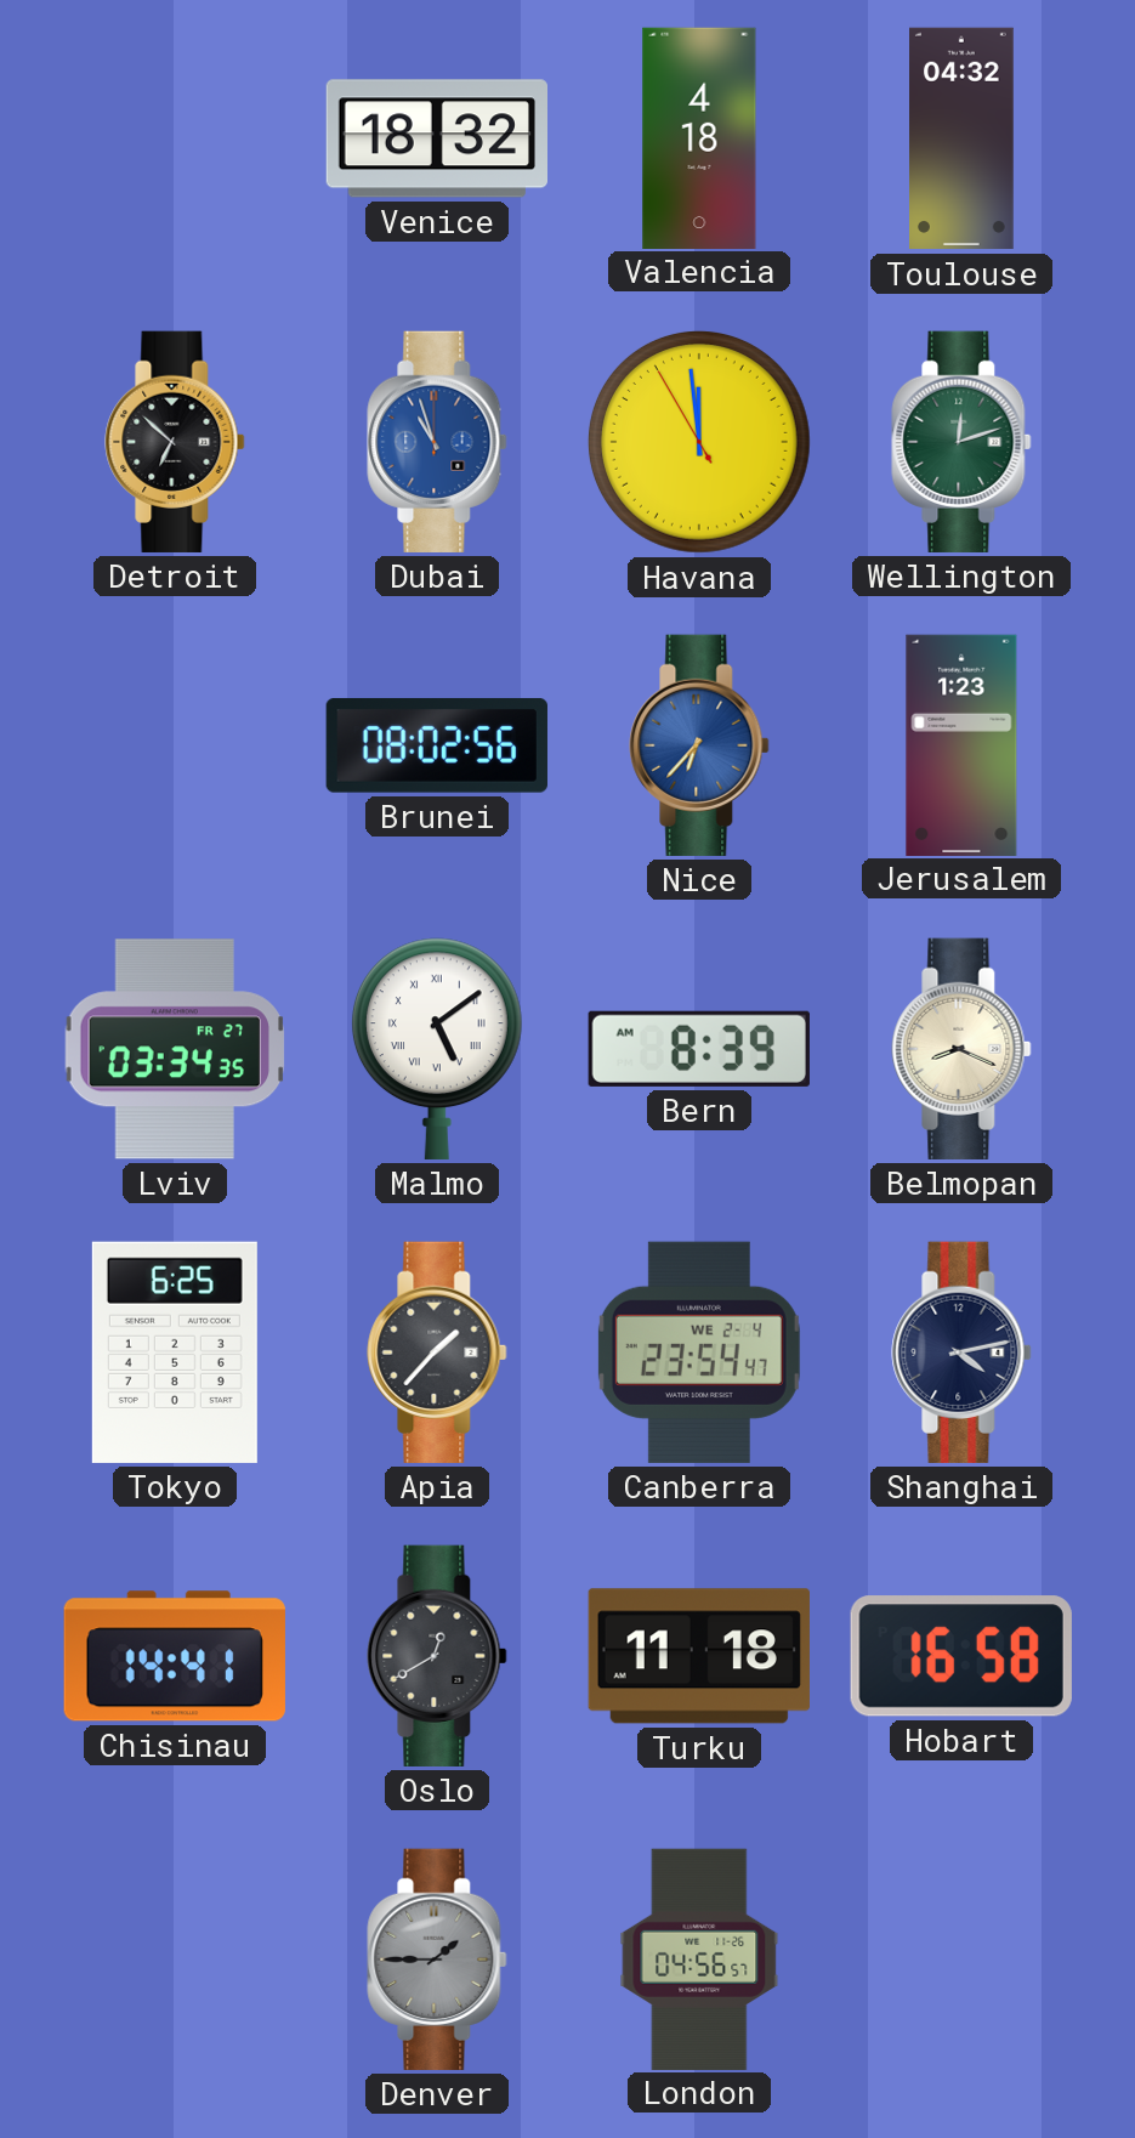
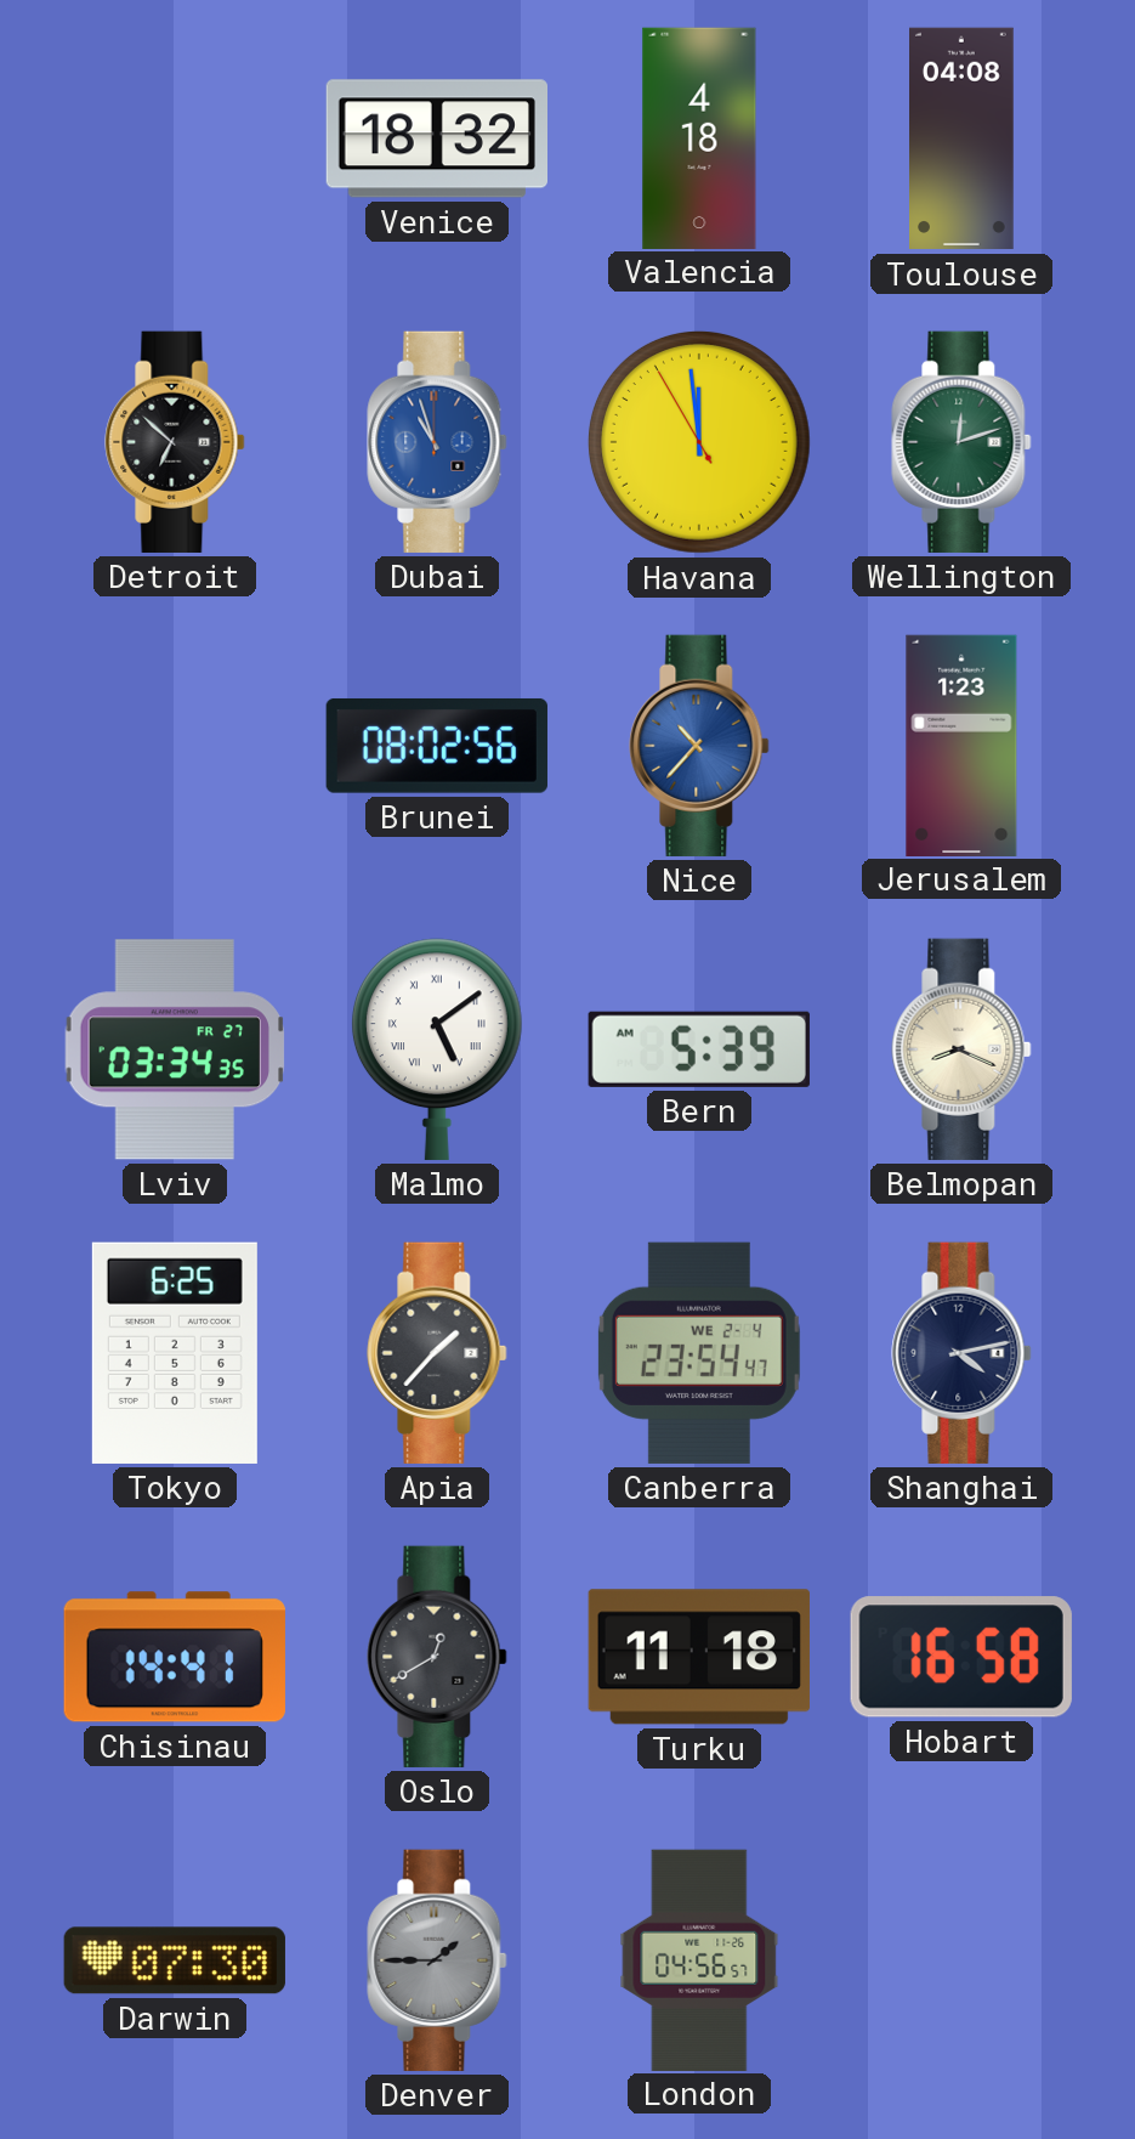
Toulouse: 04:32 -> 04:08
Nice: 6:37 -> 10:37
Bern: 8:39 -> 5:39
Darwin: none -> 07:30
